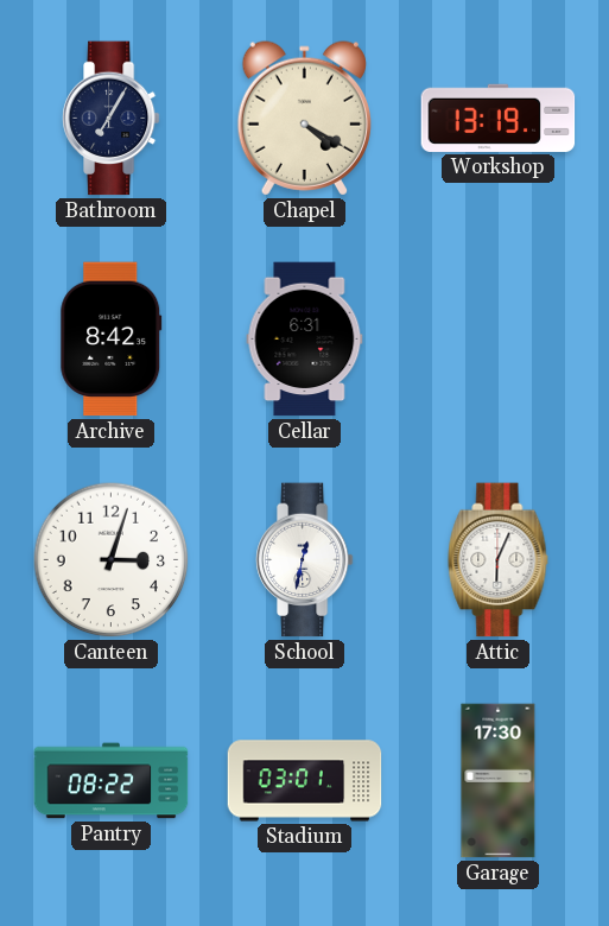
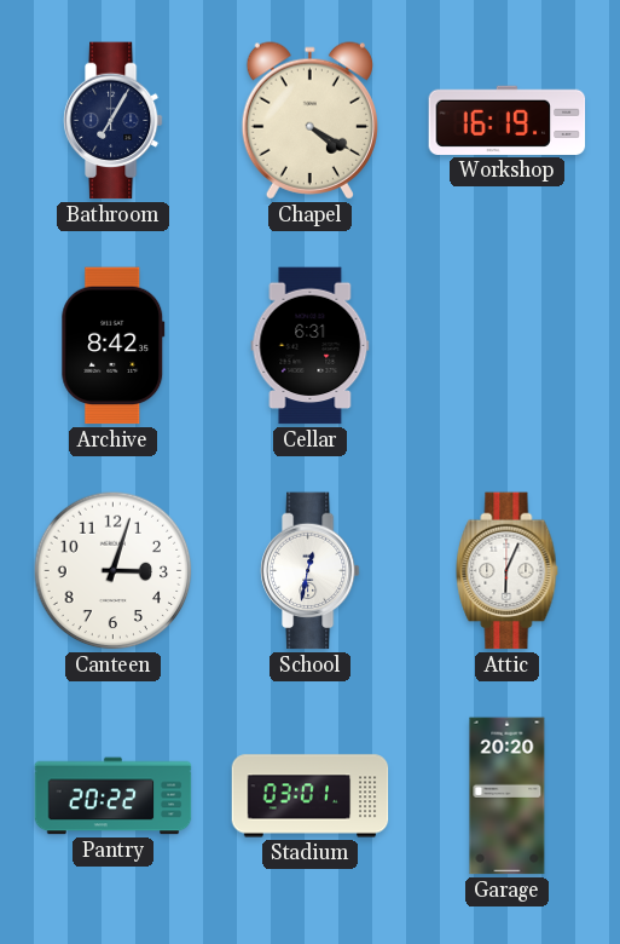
Workshop: 13:19 -> 16:19
Pantry: 08:22 -> 20:22
Garage: 17:30 -> 20:20
